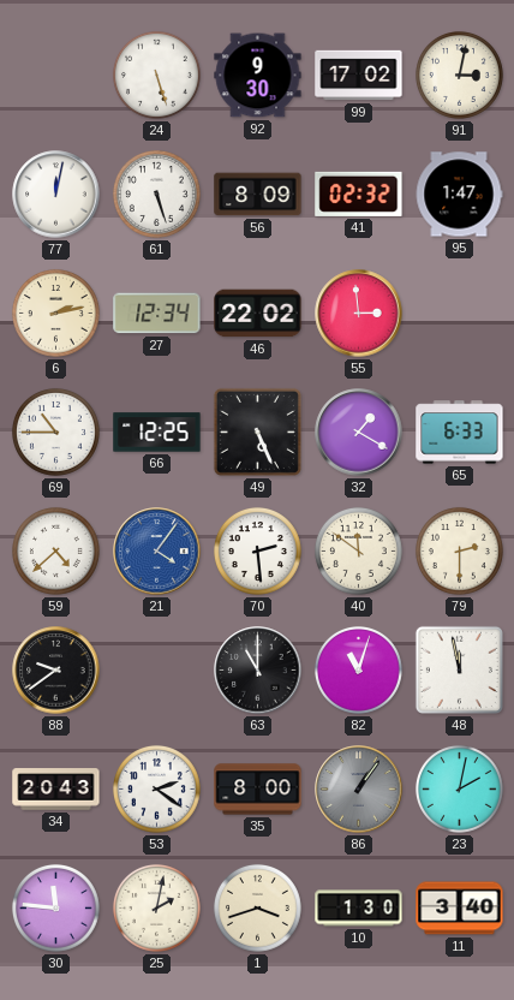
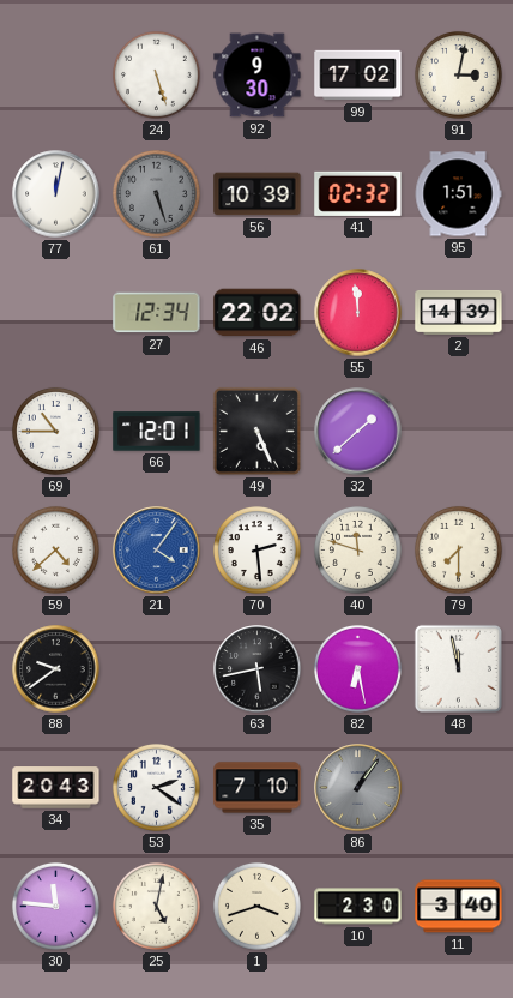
61 dial: white -> grey
56: 8:09 -> 10:39
95: 1:47 -> 1:51
6: 2:13 -> none
55: 2:59 -> 11:59
2: none -> 14:39
66: 12:25 -> 12:01
32: 1:20 -> 1:38
65: 6:33 -> none
40: 11:51 -> 11:48
79: 2:30 -> 7:30
63: 11:00 -> 5:43
82: 11:03 -> 6:28
35: 8:00 -> 7:10
23: 2:02 -> none
25: 2:02 -> 5:02
10: 1:30 -> 2:30
